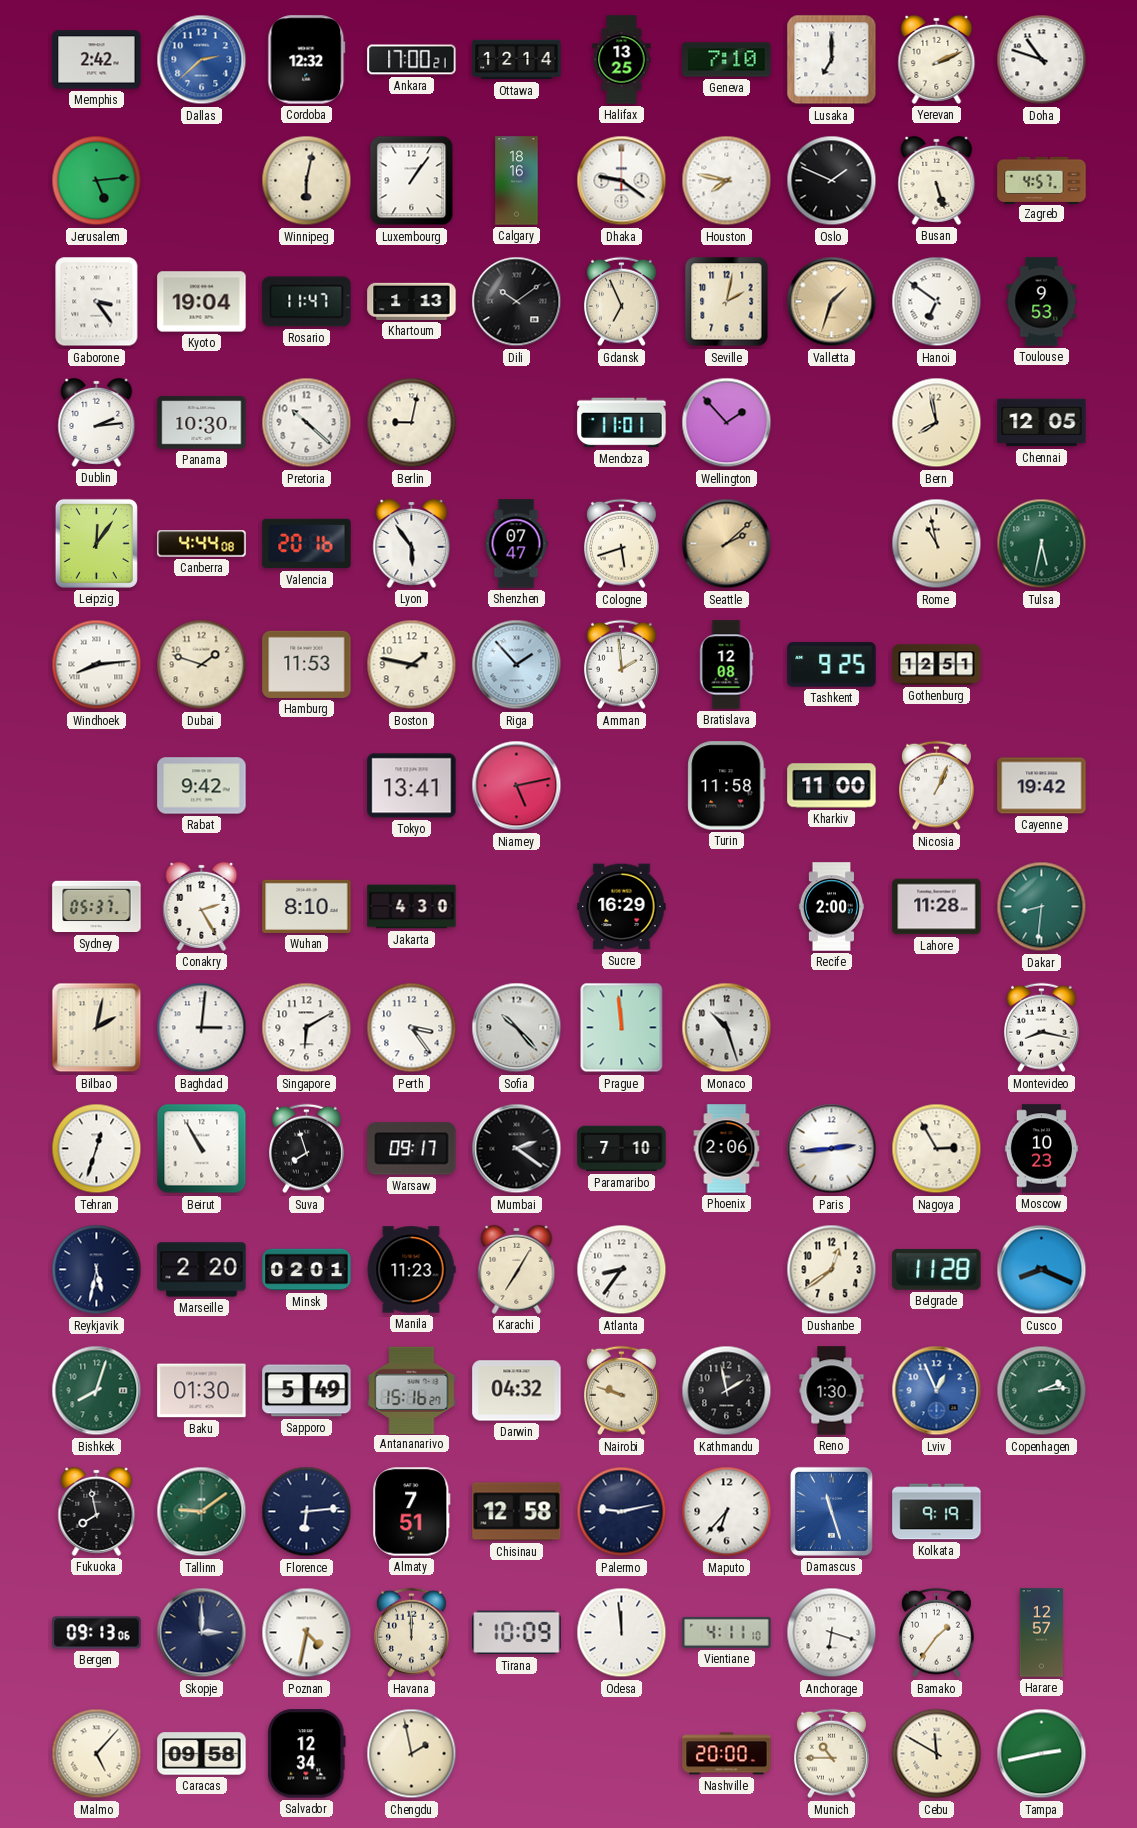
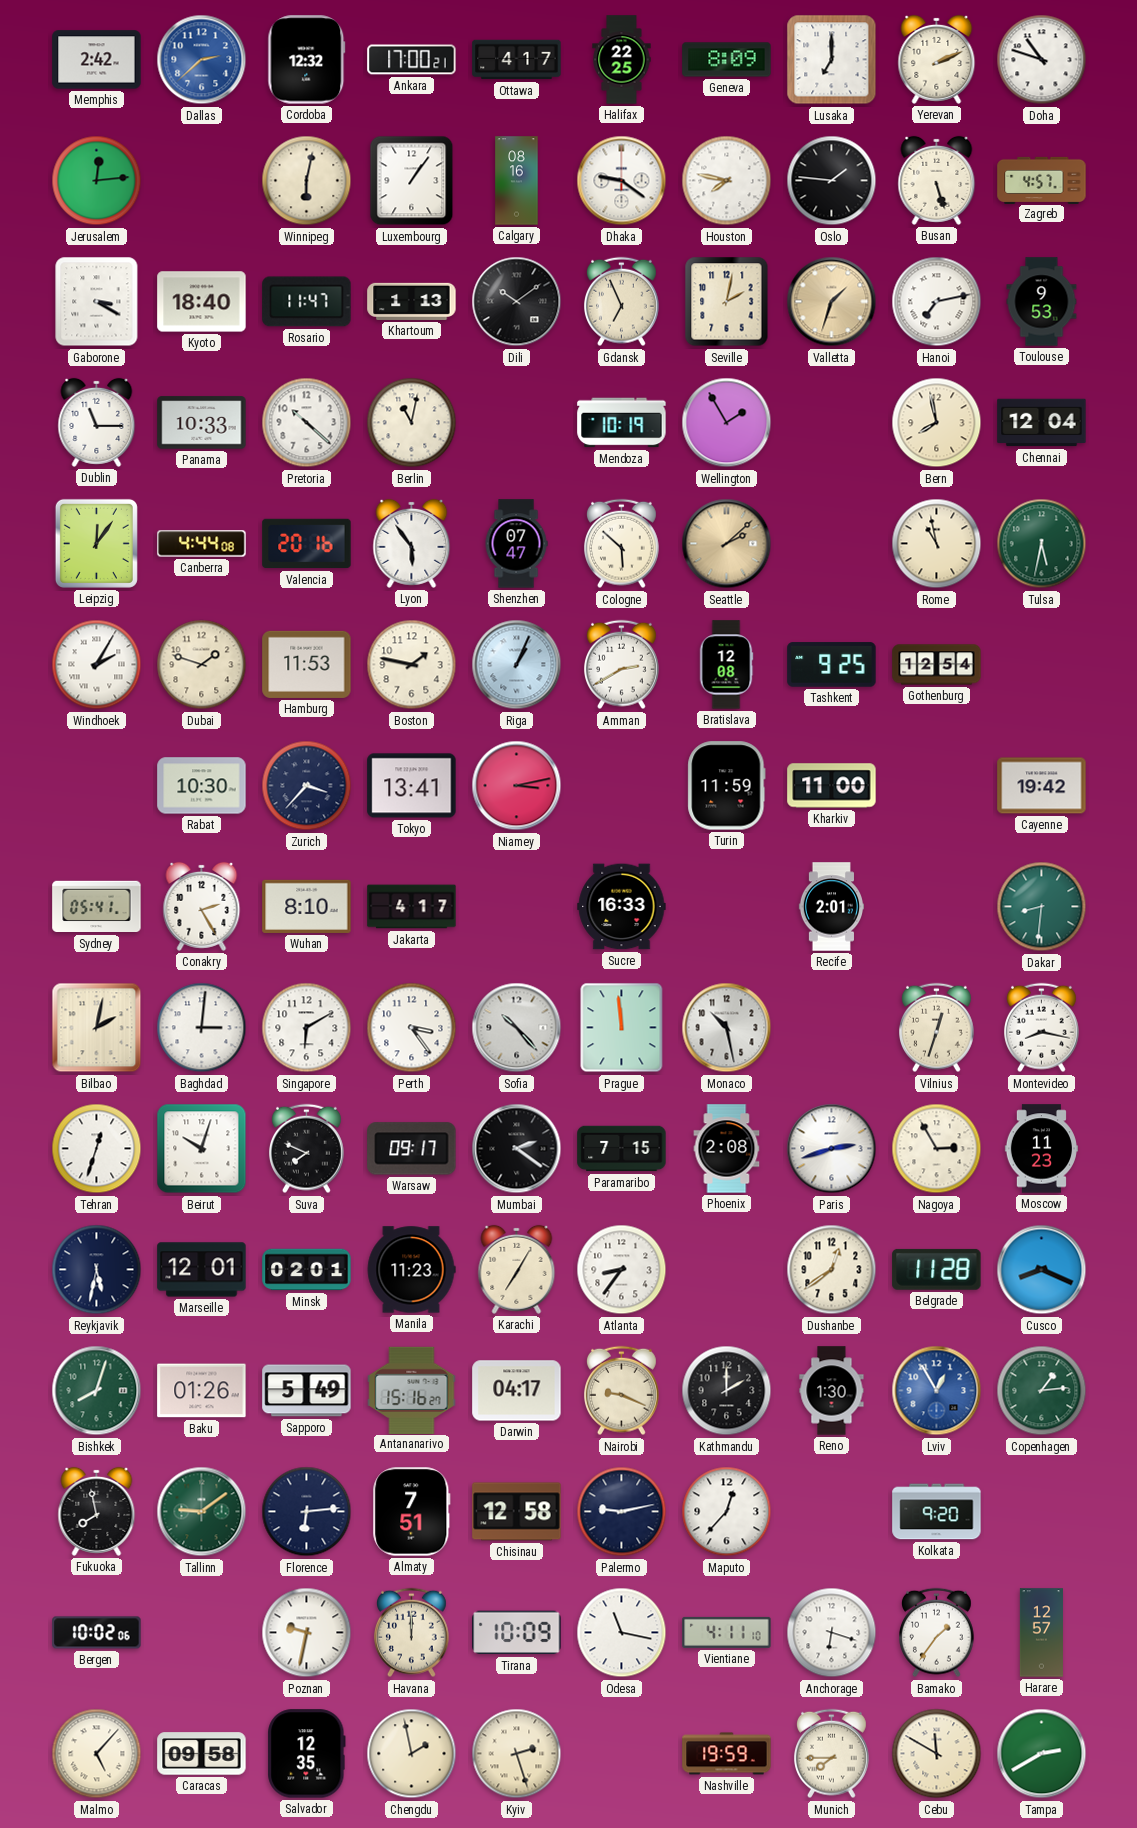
Ottawa: 12:14 -> 4:17
Halifax: 13:25 -> 22:25
Geneva: 7:10 -> 8:09
Jerusalem: 5:14 -> 12:14
Calgary: 18:16 -> 08:16
Oslo: 1:49 -> 1:46
Gaborone: 3:24 -> 3:20
Kyoto: 19:04 -> 18:40
Hanoi: 6:51 -> 7:13
Dublin: 2:14 -> 11:15
Panama: 10:30 -> 10:33
Berlin: 9:02 -> 11:02
Mendoza: 11:01 -> 10:19
Wellington: 1:53 -> 1:55
Chennai: 12:05 -> 12:04
Cologne: 5:42 -> 5:52
Windhoek: 8:14 -> 2:05
Riga: 1:53 -> 1:04
Amman: 1:59 -> 2:40
Gothenburg: 12:51 -> 12:54
Rabat: 9:42 -> 10:30
Zurich: none -> 3:37
Niamey: 5:13 -> 3:13
Turin: 11:58 -> 11:59
Nicosia: 1:04 -> none
Sydney: 05:37 -> 05:41
Jakarta: 4:30 -> 4:17
Sucre: 16:29 -> 16:33
Recife: 2:00 -> 2:01
Lahore: 11:28 -> none
Monaco: 10:27 -> 10:28
Vilnius: none -> 12:33
Beirut: 10:55 -> 10:03
Suva: 7:57 -> 7:49
Paramaribo: 7:10 -> 7:15
Phoenix: 2:06 -> 2:08
Paris: 2:44 -> 2:42
Moscow: 10:23 -> 11:23
Marseille: 2:20 -> 12:01
Baku: 01:30 -> 01:26
Darwin: 04:32 -> 04:17
Nairobi: 9:48 -> 9:19
Kathmandu: 1:58 -> 2:00
Lviv: 12:56 -> 12:55
Copenhagen: 2:14 -> 1:14
Maputo: 6:37 -> 12:37
Damascus: 11:27 -> none
Kolkata: 9:19 -> 9:20
Bergen: 09:13 -> 10:02
Skopje: 3:00 -> none
Poznan: 4:32 -> 9:32
Odesa: 11:59 -> 11:17
Salvador: 12:34 -> 12:35
Kyiv: none -> 2:27
Nashville: 20:00 -> 19:59
Munich: 10:45 -> 7:45
Tampa: 2:43 -> 2:40
